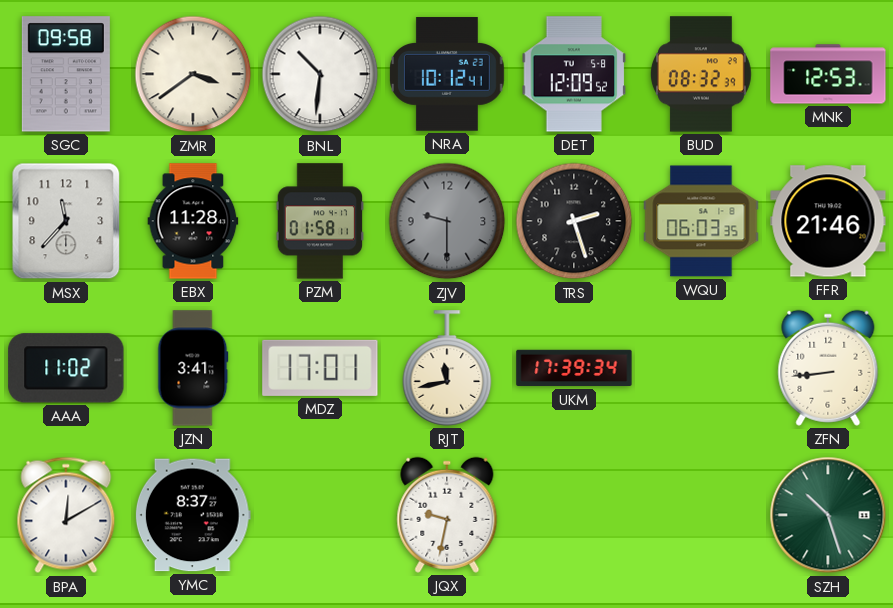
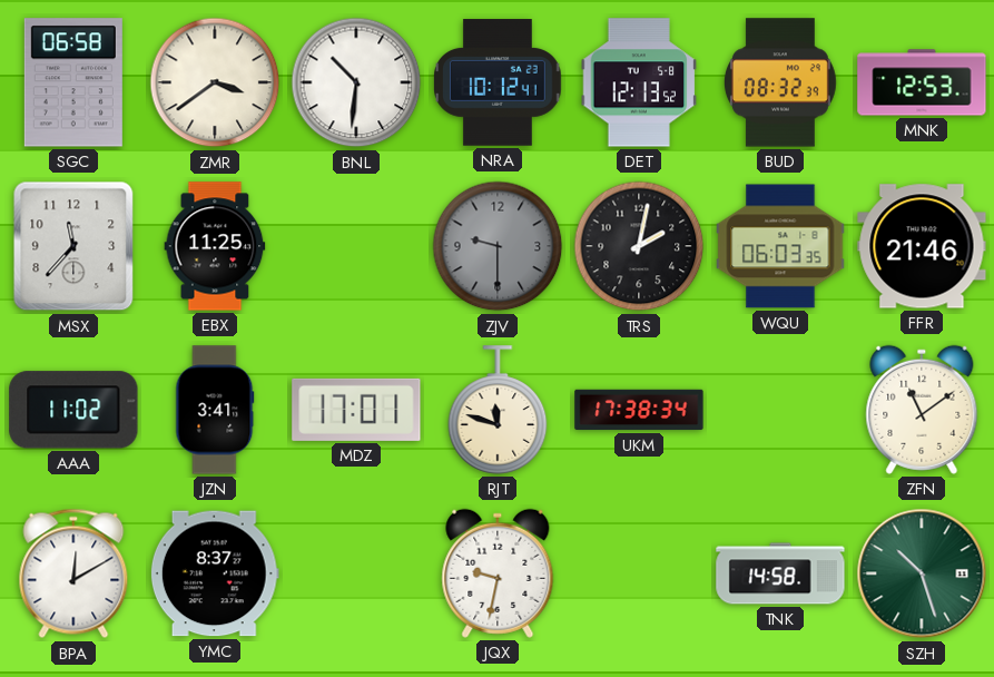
SGC: 09:58 -> 06:58
DET: 12:09 -> 12:13
EBX: 11:28 -> 11:25
PZM: 01:58 -> none
TRS: 2:27 -> 2:02
RJT: 11:43 -> 11:48
UKM: 17:39 -> 17:38
ZFN: 8:44 -> 11:09
TNK: none -> 14:58
